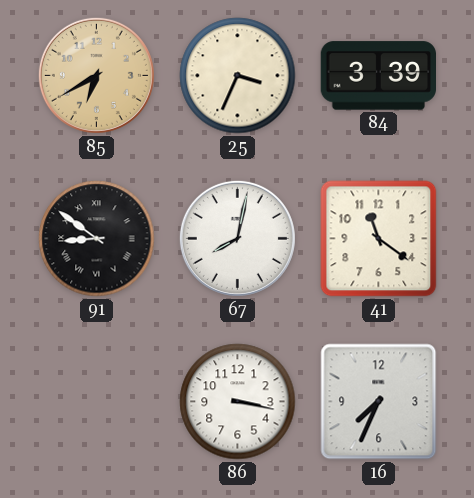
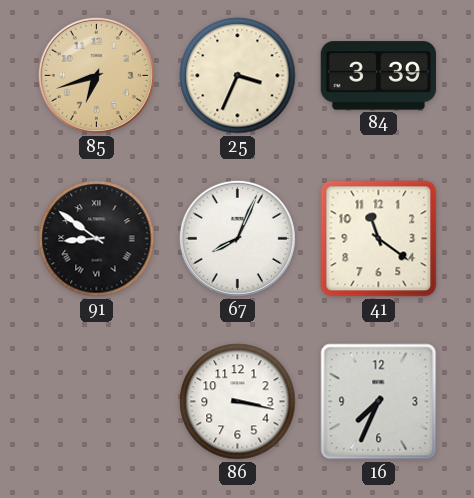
85: 6:40 -> 6:42
67: 8:02 -> 8:04
